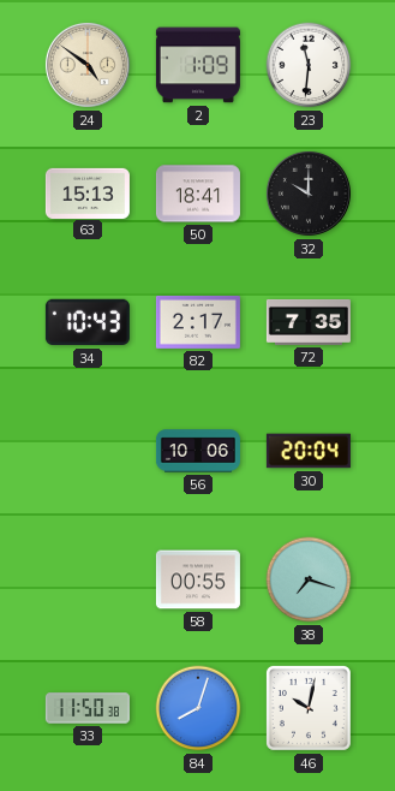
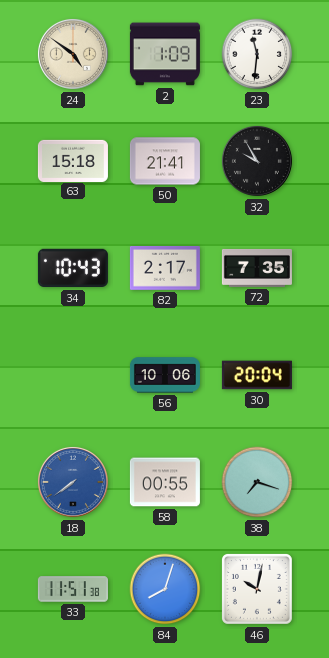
63: 15:13 -> 15:18
50: 18:41 -> 21:41
32: 10:00 -> 9:55
18: none -> 7:39
33: 11:50 -> 11:51
